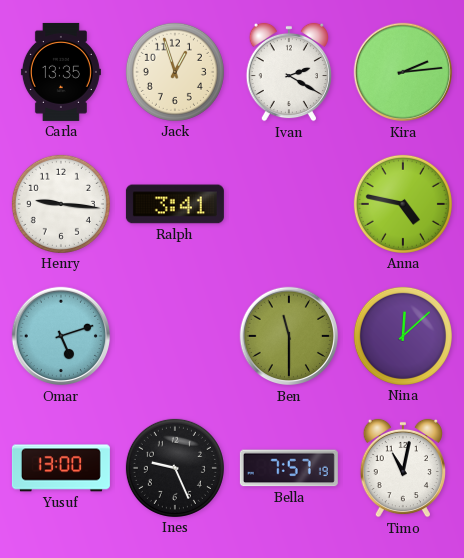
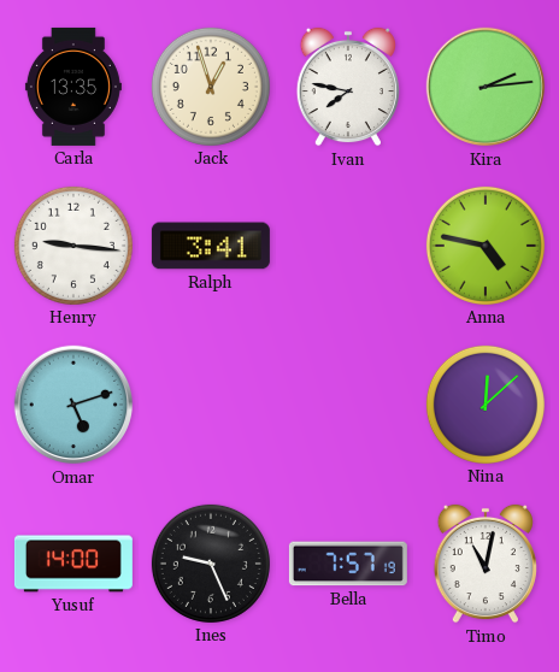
Ivan: 2:20 -> 7:47
Ben: 11:30 -> none
Yusuf: 13:00 -> 14:00
